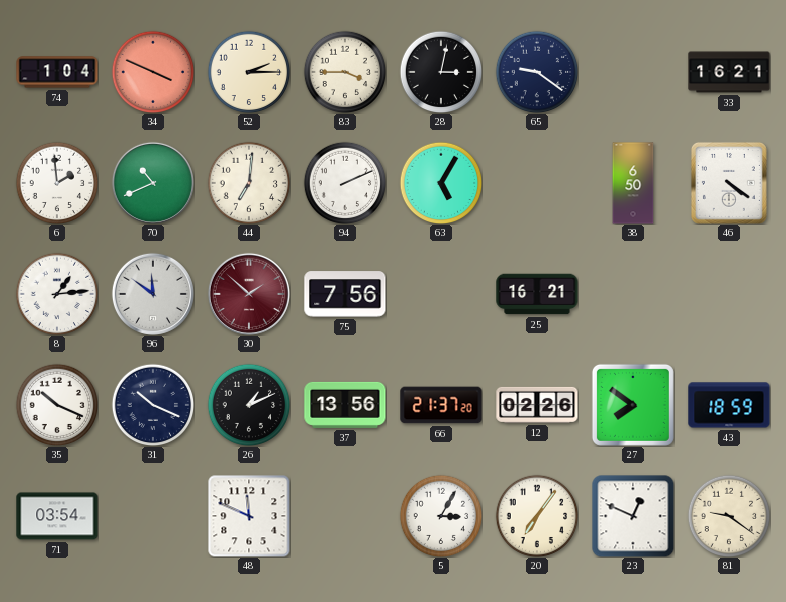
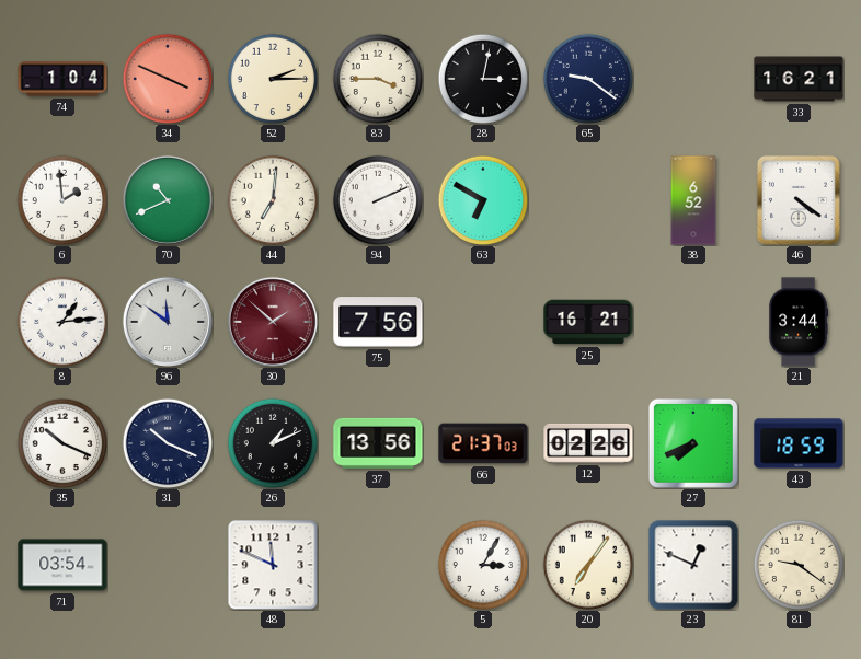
63: 5:05 -> 6:50
38: 6:50 -> 6:52
21: none -> 3:44
66: 21:37:20 -> 21:37:03
27: 7:51 -> 7:41
